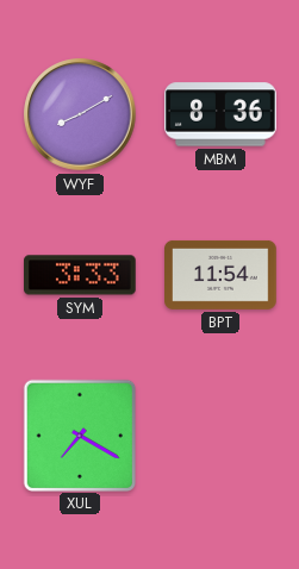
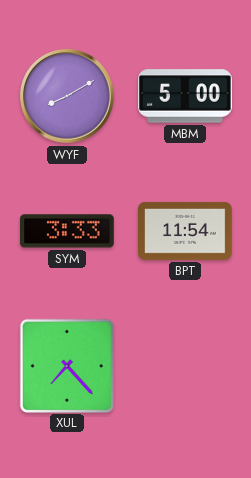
MBM: 8:36 -> 5:00
XUL: 7:20 -> 7:23
